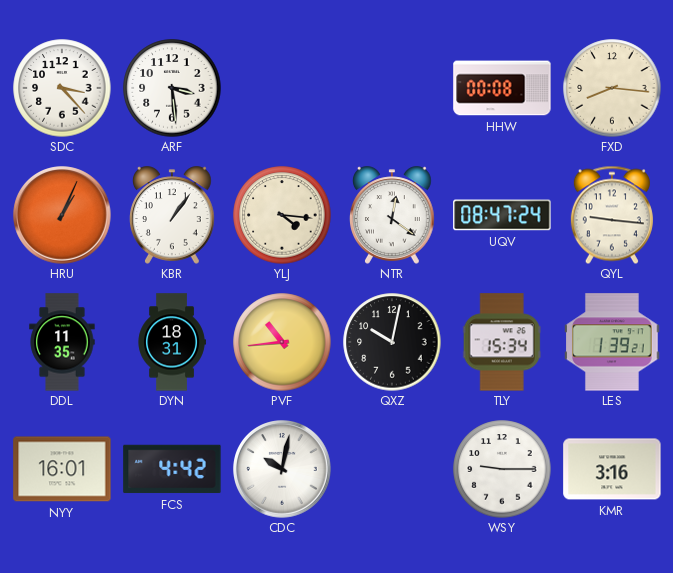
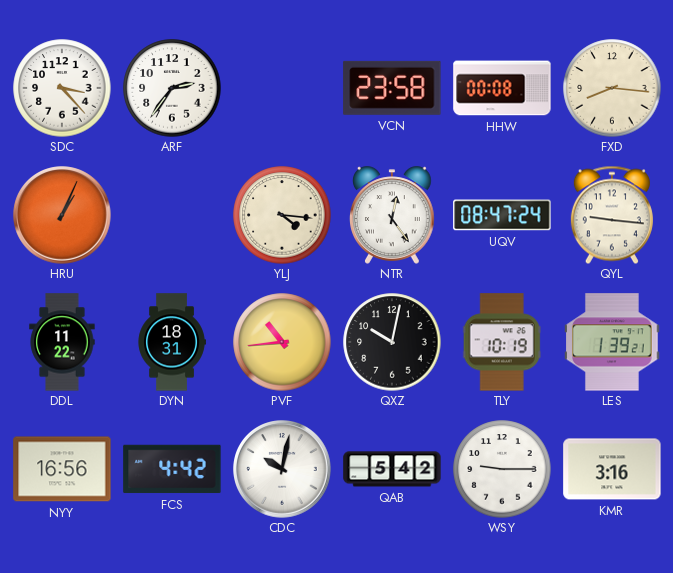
ARF: 3:29 -> 2:36
VCN: none -> 23:58
KBR: 1:06 -> none
NTR: 12:21 -> 12:24
DDL: 11:35 -> 11:22
TLY: 15:34 -> 10:19
NYY: 16:01 -> 16:56
QAB: none -> 5:42
